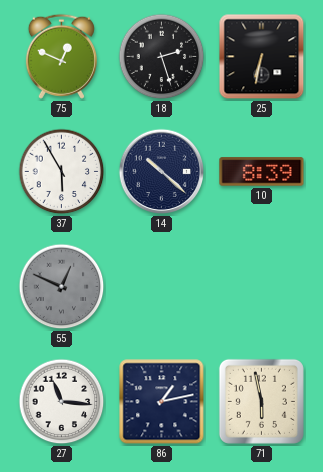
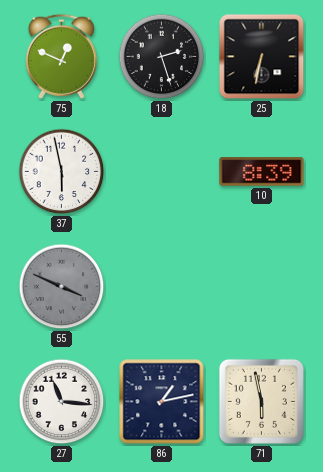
37: 5:55 -> 5:58
14: 10:22 -> none
55: 12:49 -> 3:49
